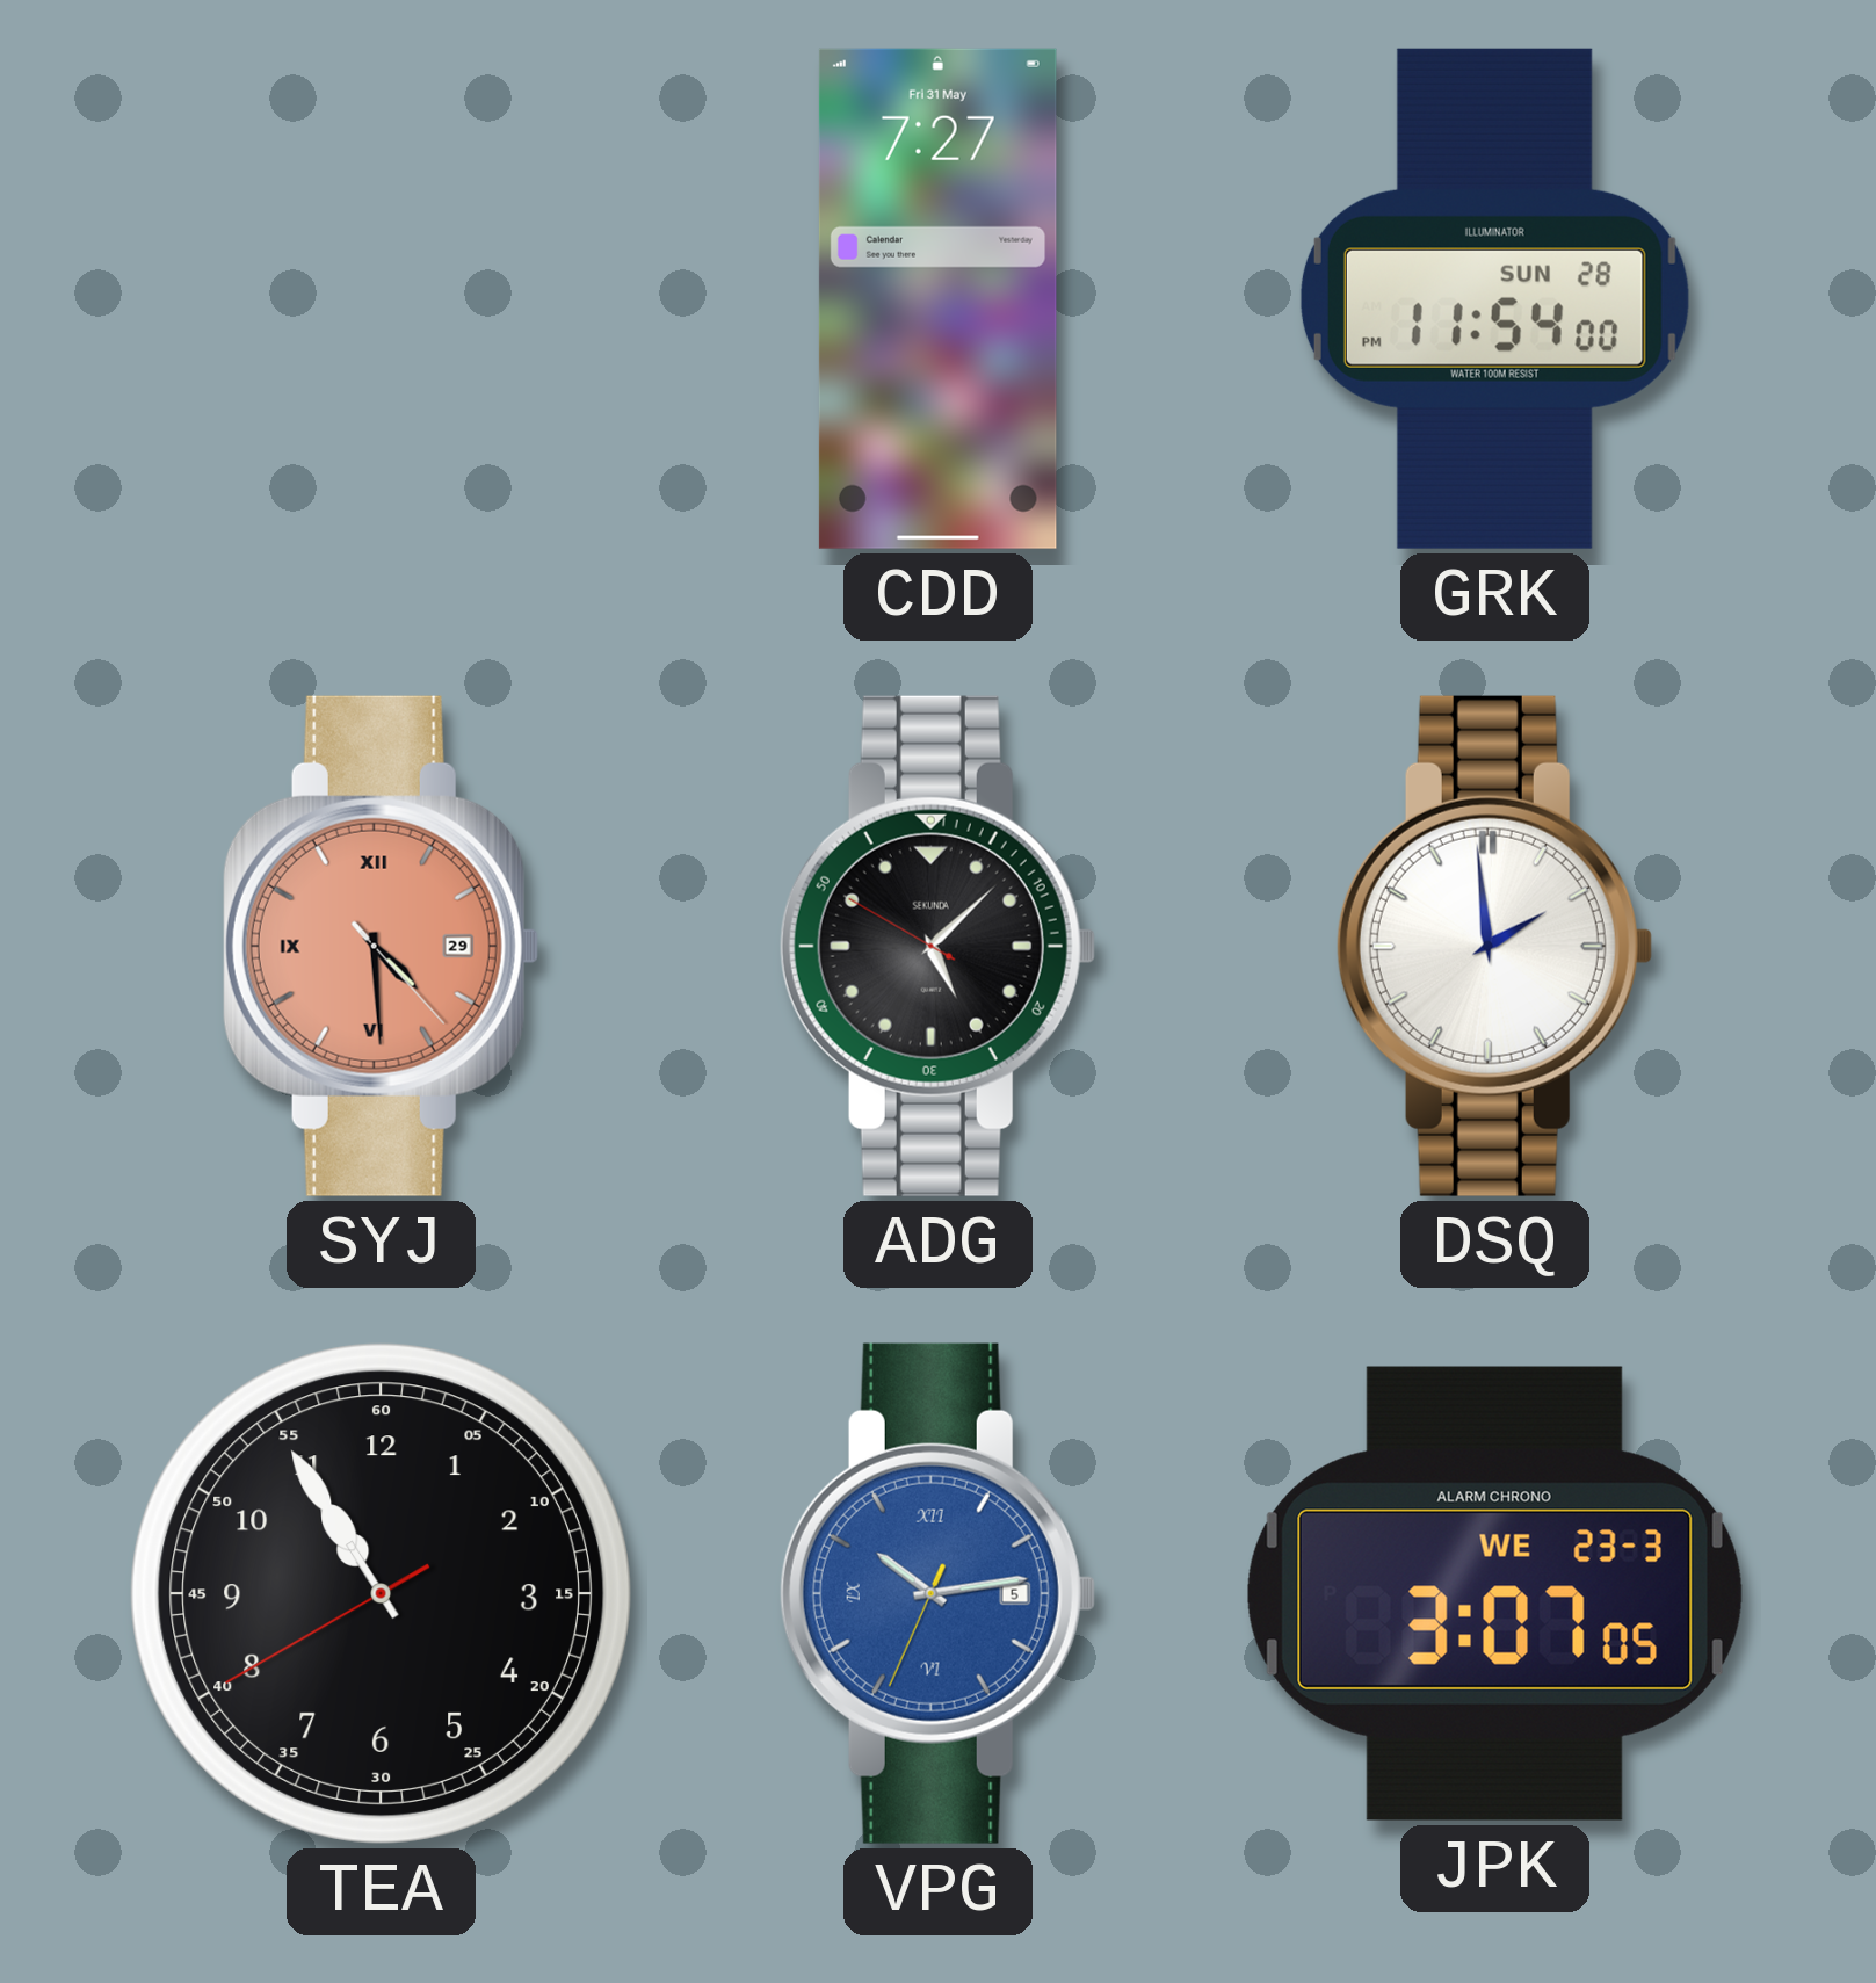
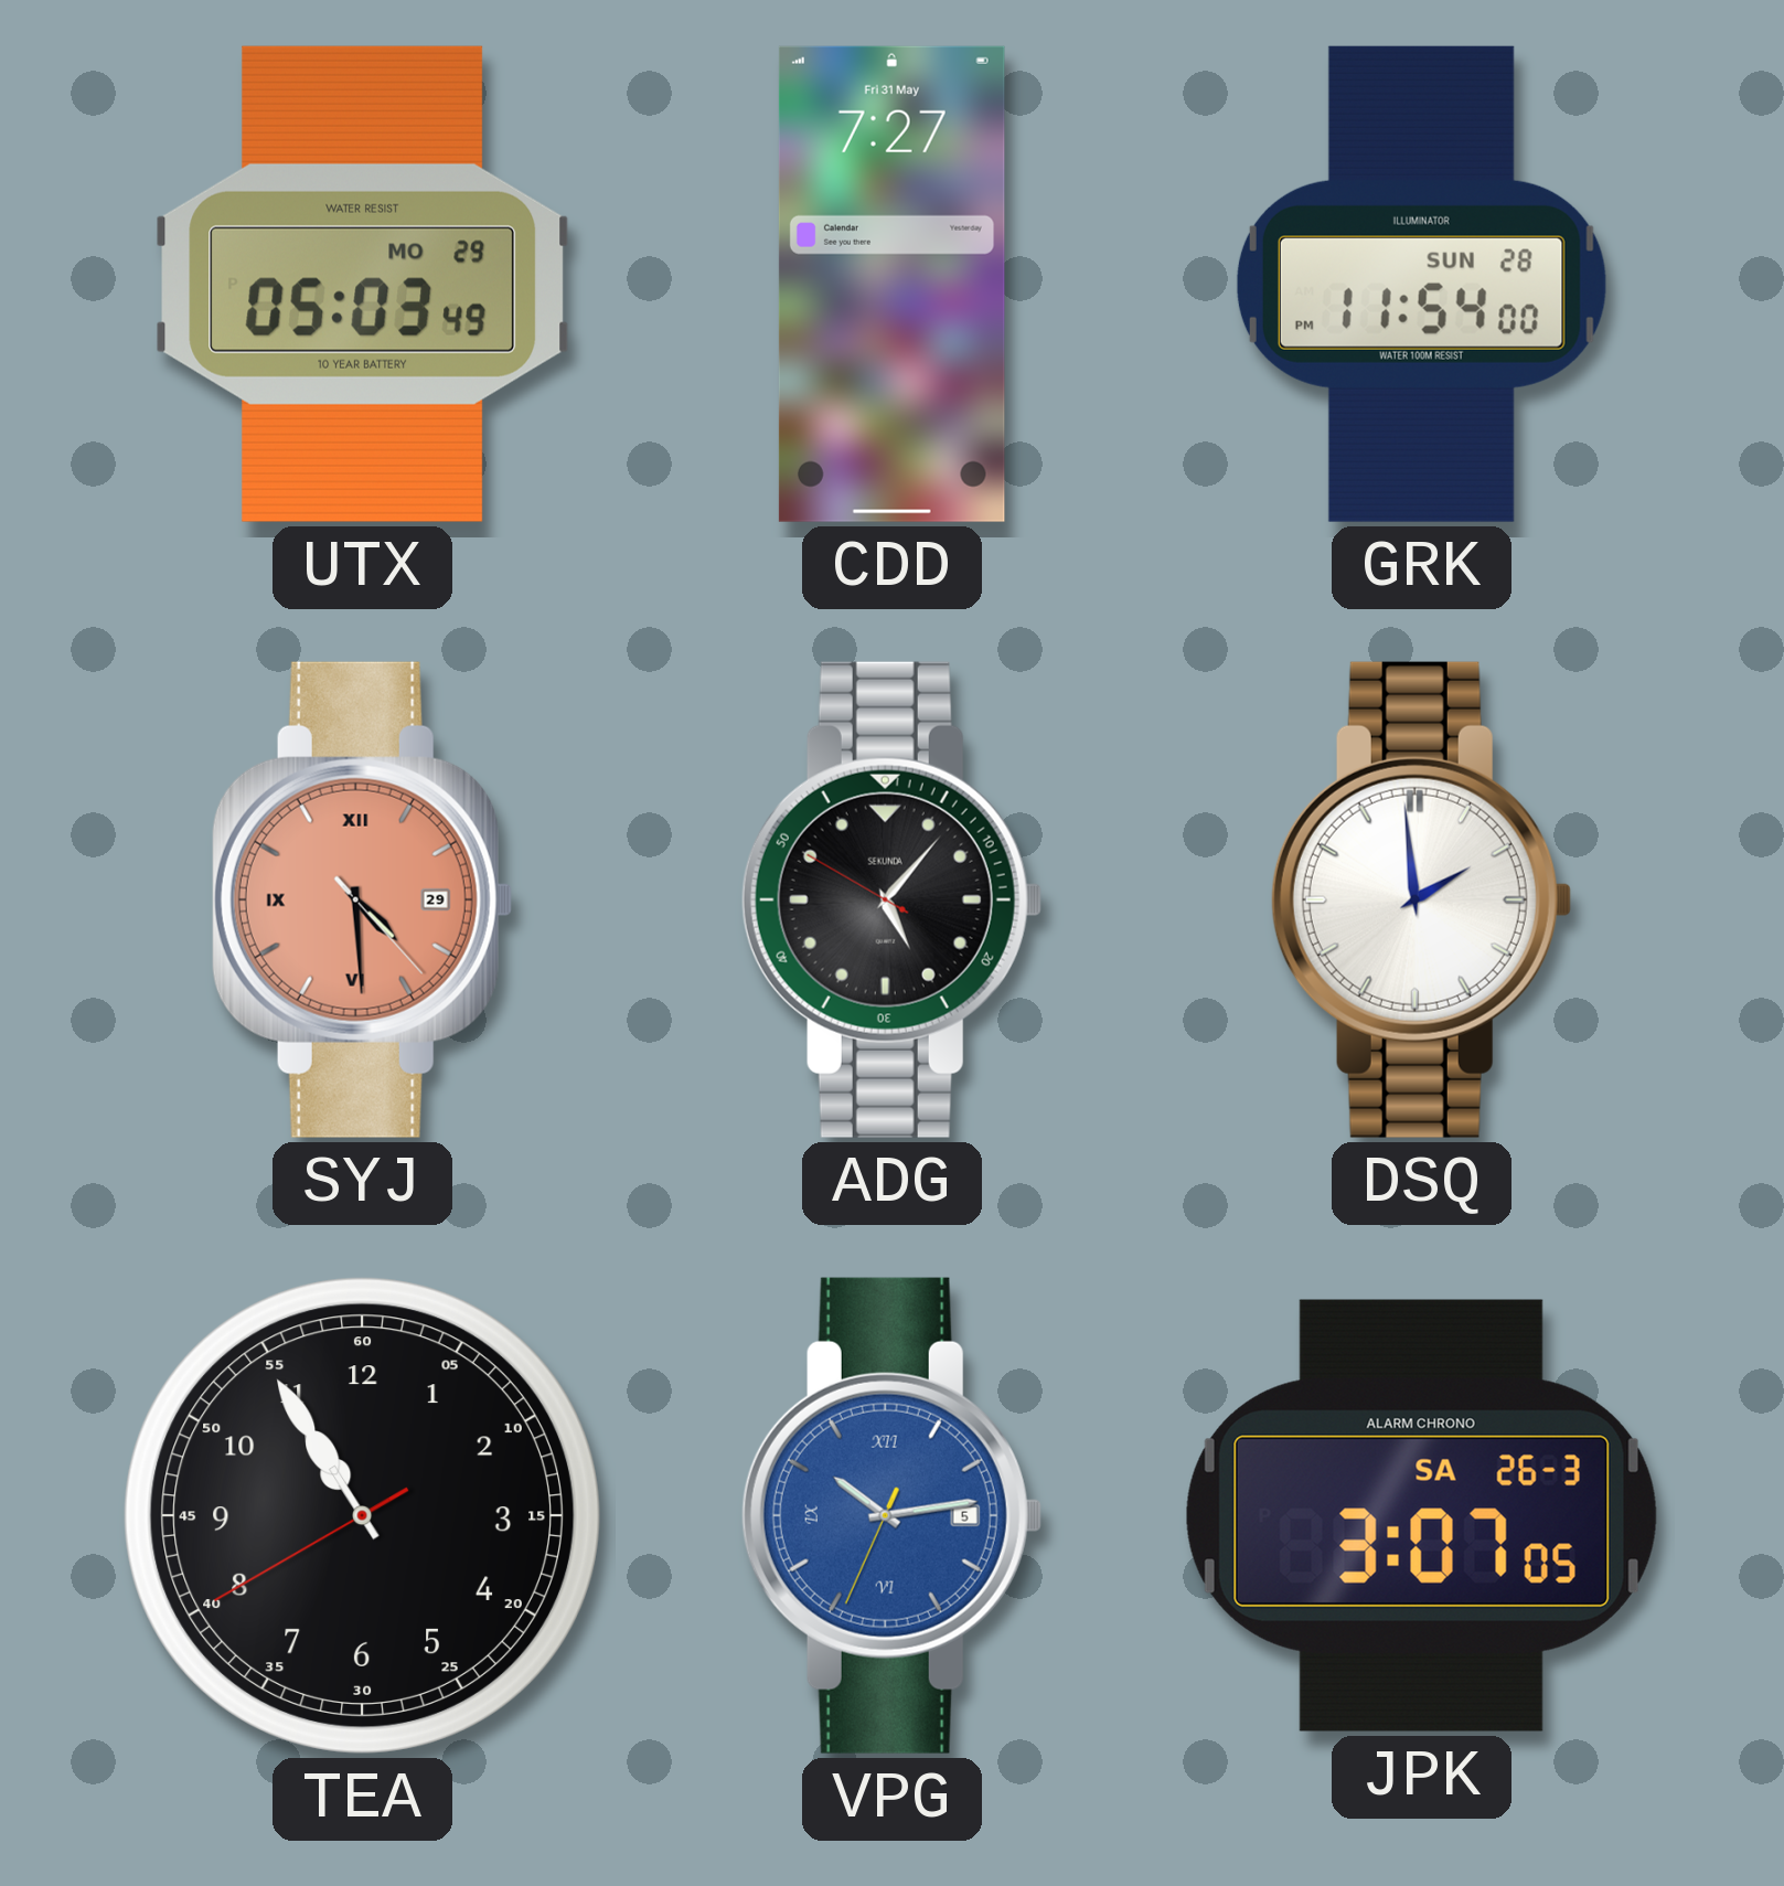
UTX: none -> 05:03
ADG: 5:07 -> 5:06
JPK date: WE 23-3 -> SA 26-3
